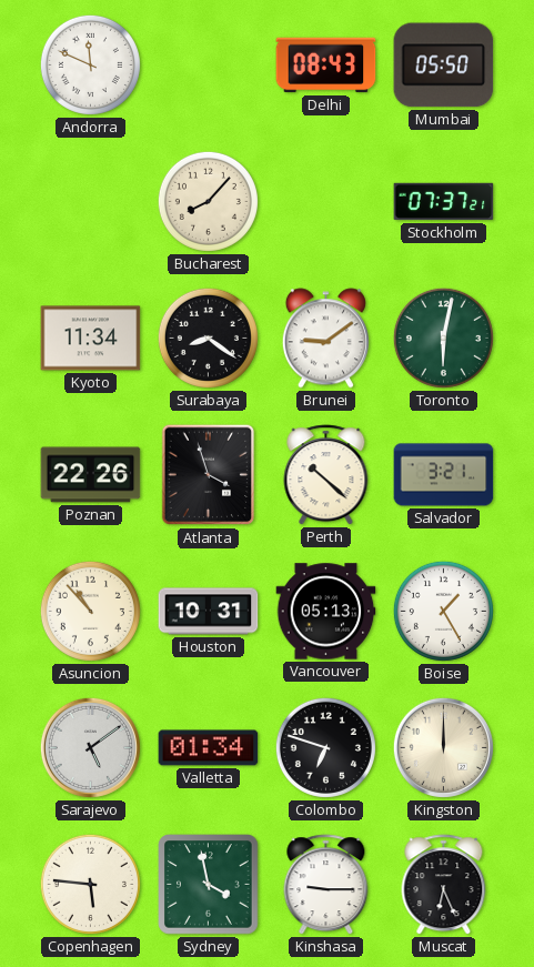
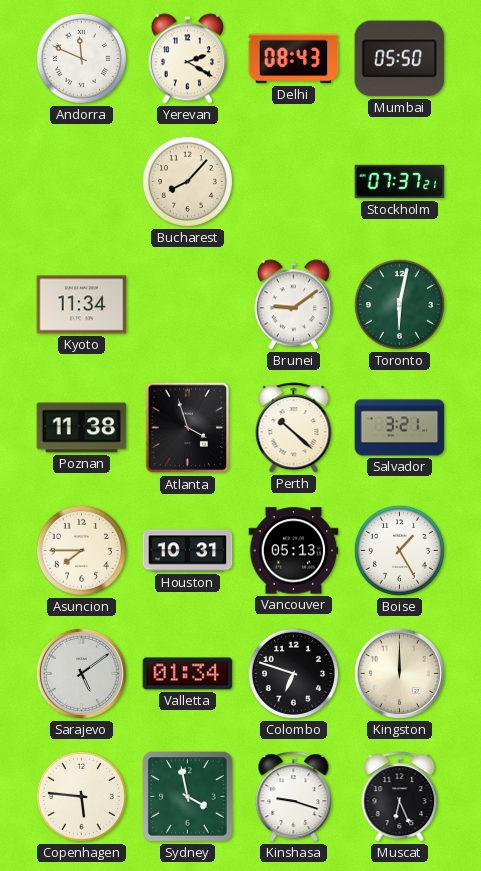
Yerevan: none -> 2:20
Surabaya: 8:21 -> none
Poznan: 22:26 -> 11:38
Asuncion: 10:53 -> 7:45
Kinshasa: 9:15 -> 9:18
